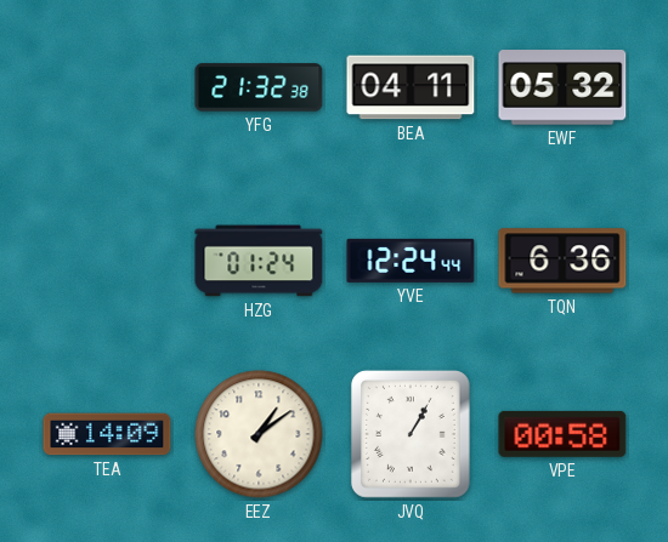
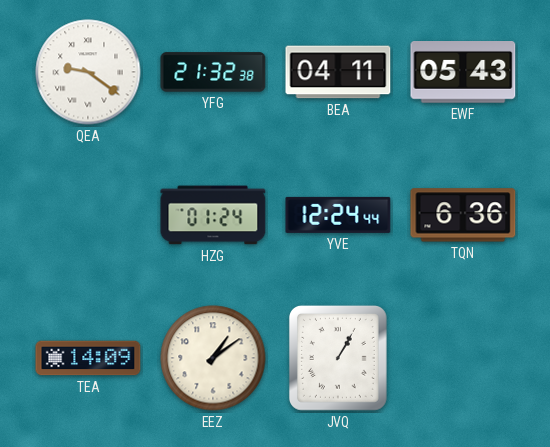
QEA: none -> 9:21
EWF: 05:32 -> 05:43
VPE: 00:58 -> none
